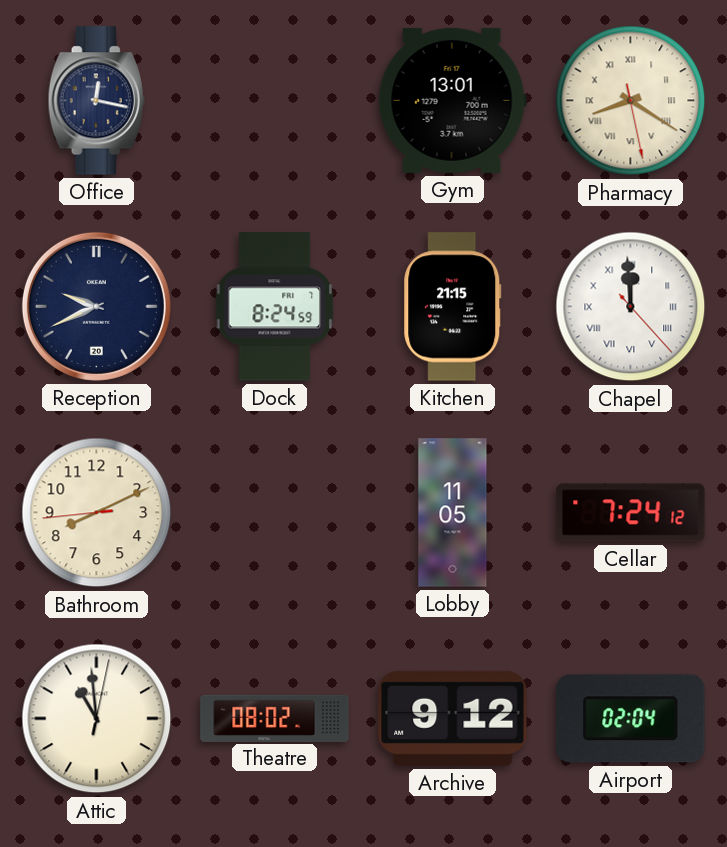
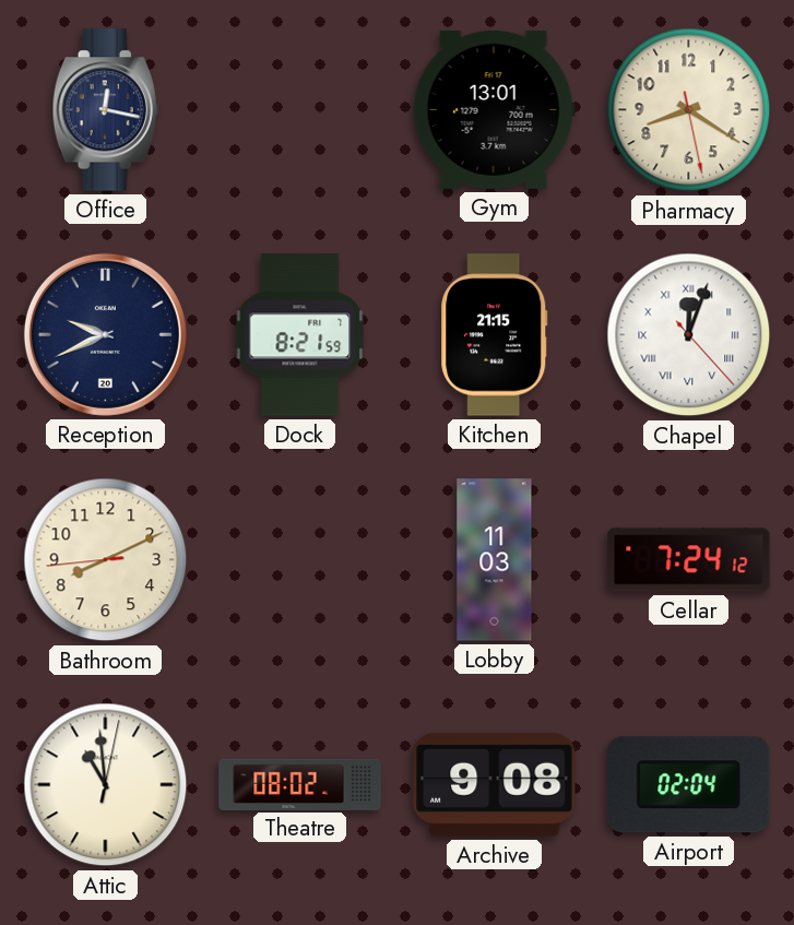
Pharmacy numerals: Roman -> Arabic
Dock: 8:24 -> 8:21
Chapel: 11:59 -> 12:03
Lobby: 11:05 -> 11:03
Archive: 9:12 -> 9:08
